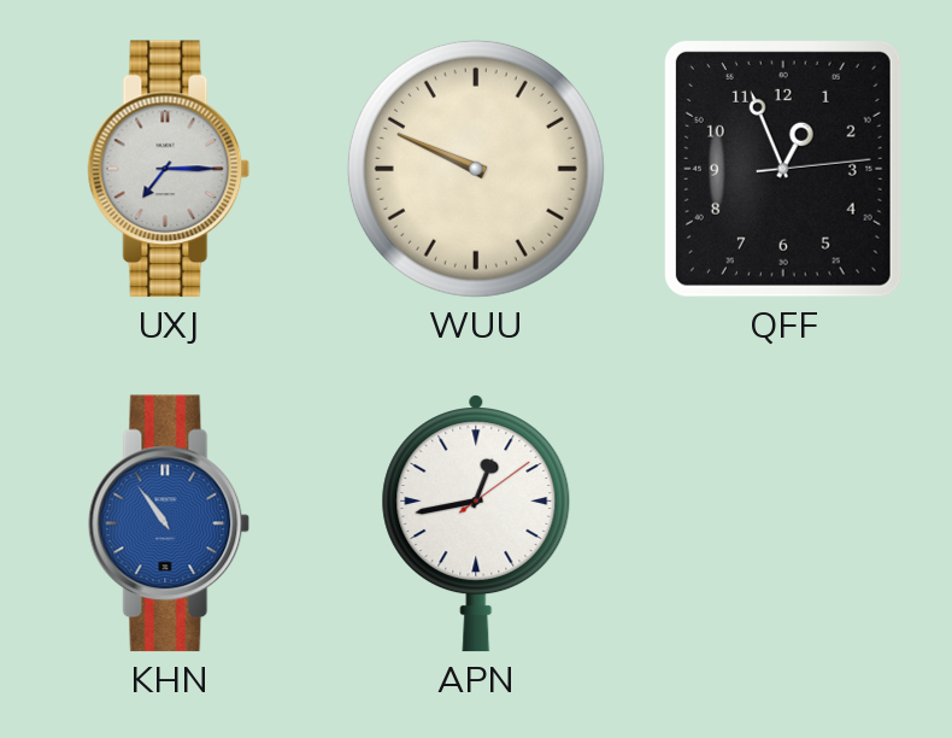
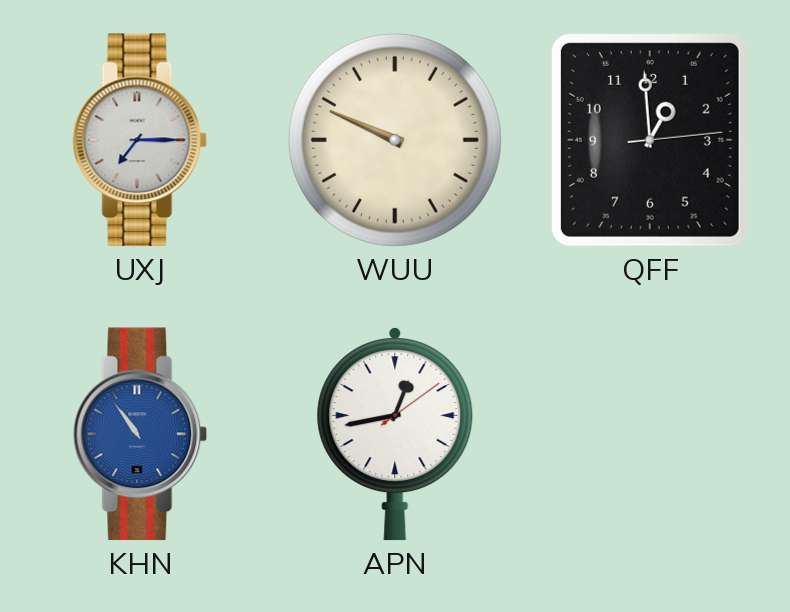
QFF: 12:56 -> 12:59
